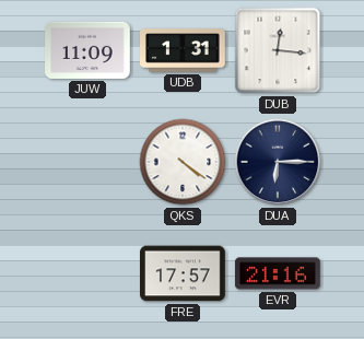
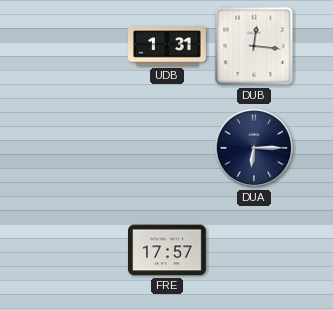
JUW: 11:09 -> none
QKS: 4:21 -> none
EVR: 21:16 -> none
